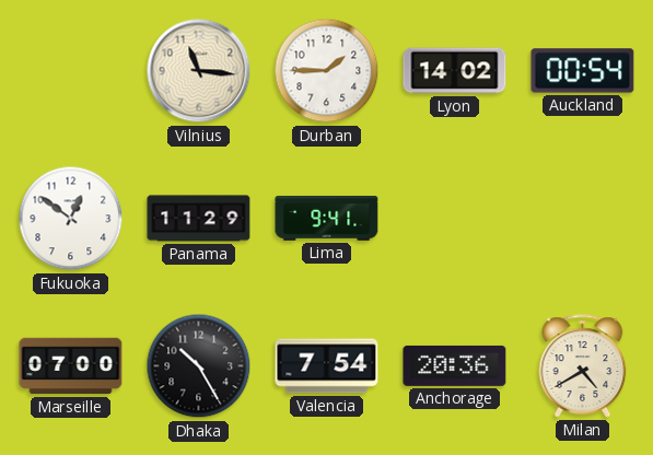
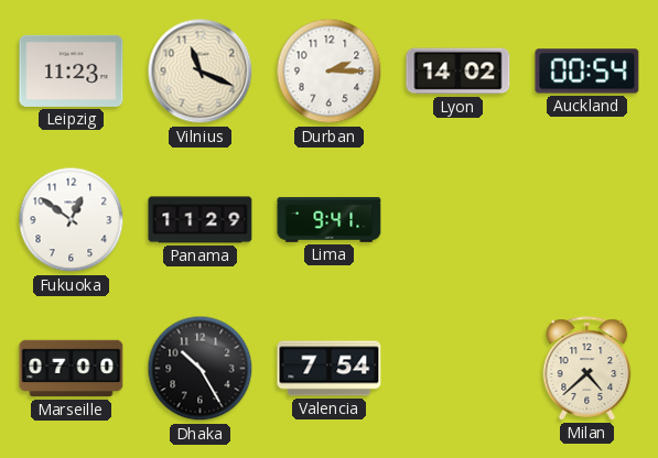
Leipzig: none -> 11:23
Vilnius: 11:16 -> 11:19
Durban: 1:45 -> 2:15
Anchorage: 20:36 -> none
Milan: 4:40 -> 4:38
